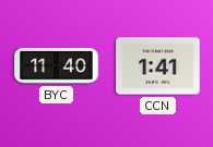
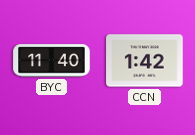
CCN: 1:41 -> 1:42
